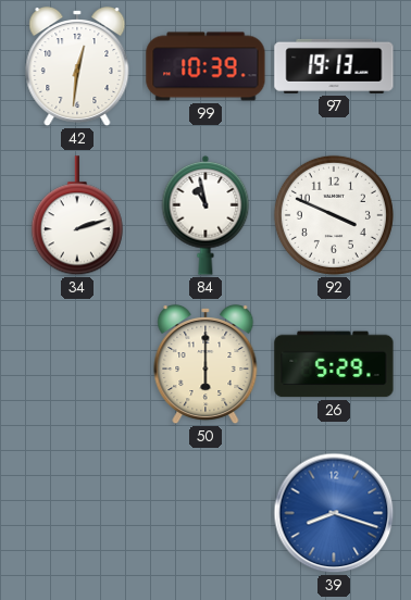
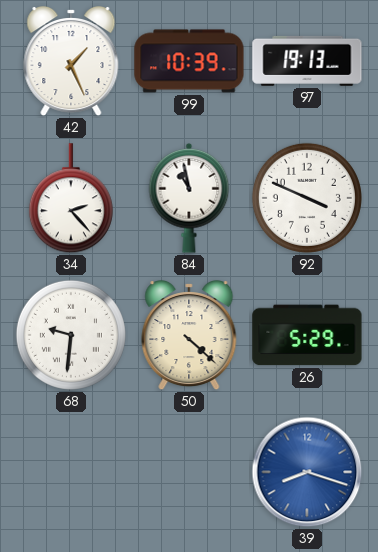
42: 12:31 -> 1:26
34: 2:12 -> 2:23
68: none -> 9:31
50: 6:00 -> 4:22
